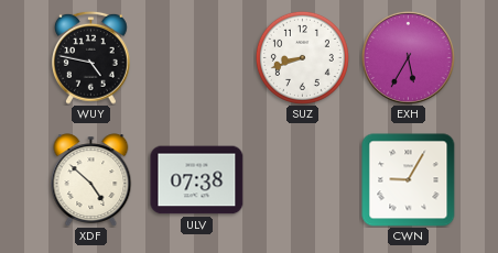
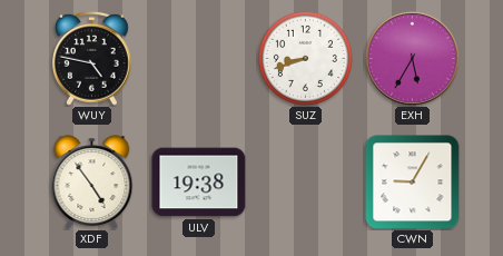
XDF: 4:52 -> 4:54
ULV: 07:38 -> 19:38
